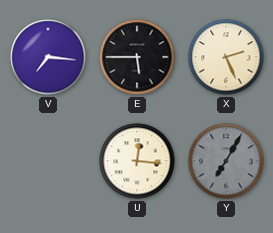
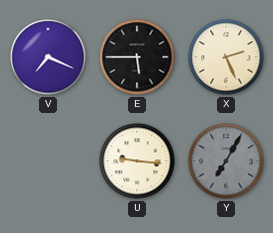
V: 7:16 -> 7:19
U: 12:16 -> 9:16
